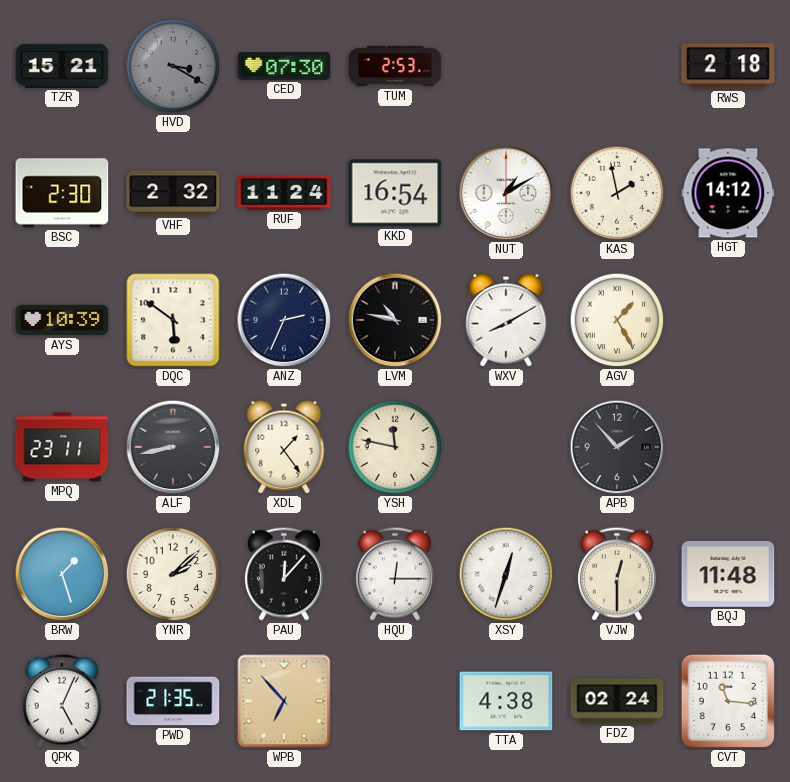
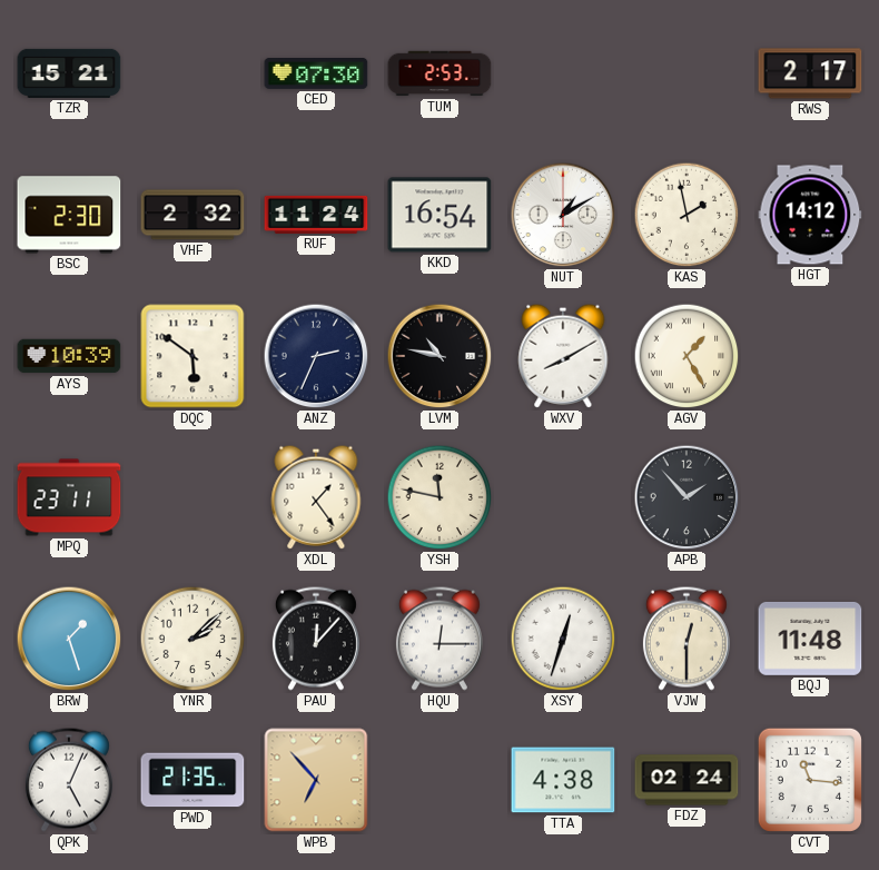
HVD: 3:20 -> none
RWS: 2:18 -> 2:17
ALF: 8:43 -> none
